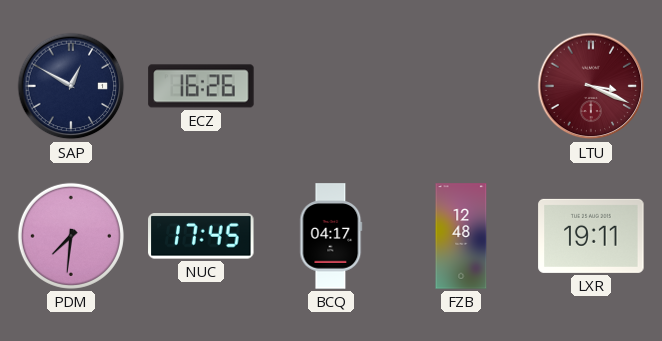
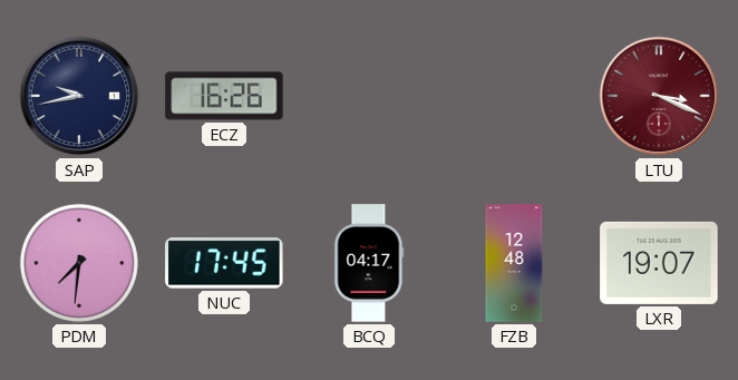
SAP: 12:50 -> 9:43
LXR: 19:11 -> 19:07
